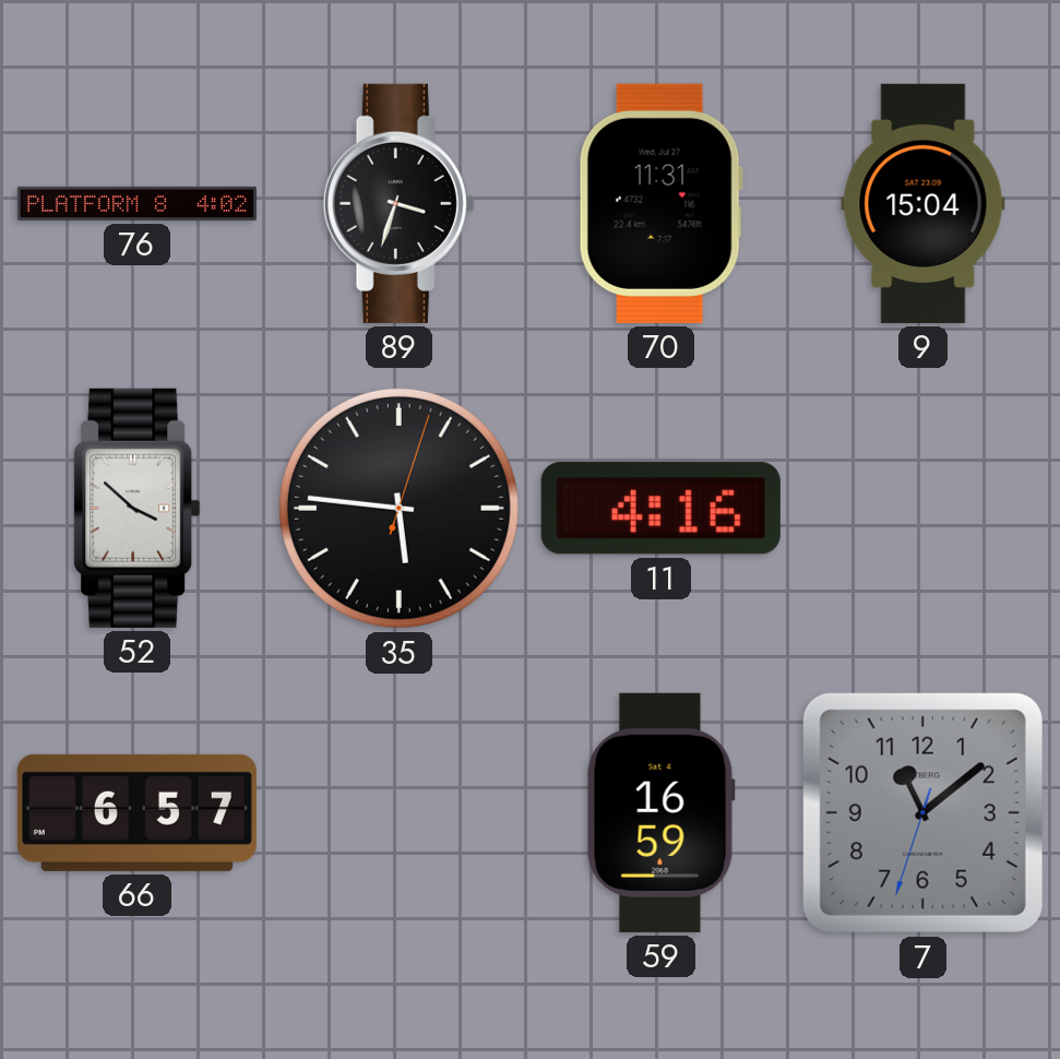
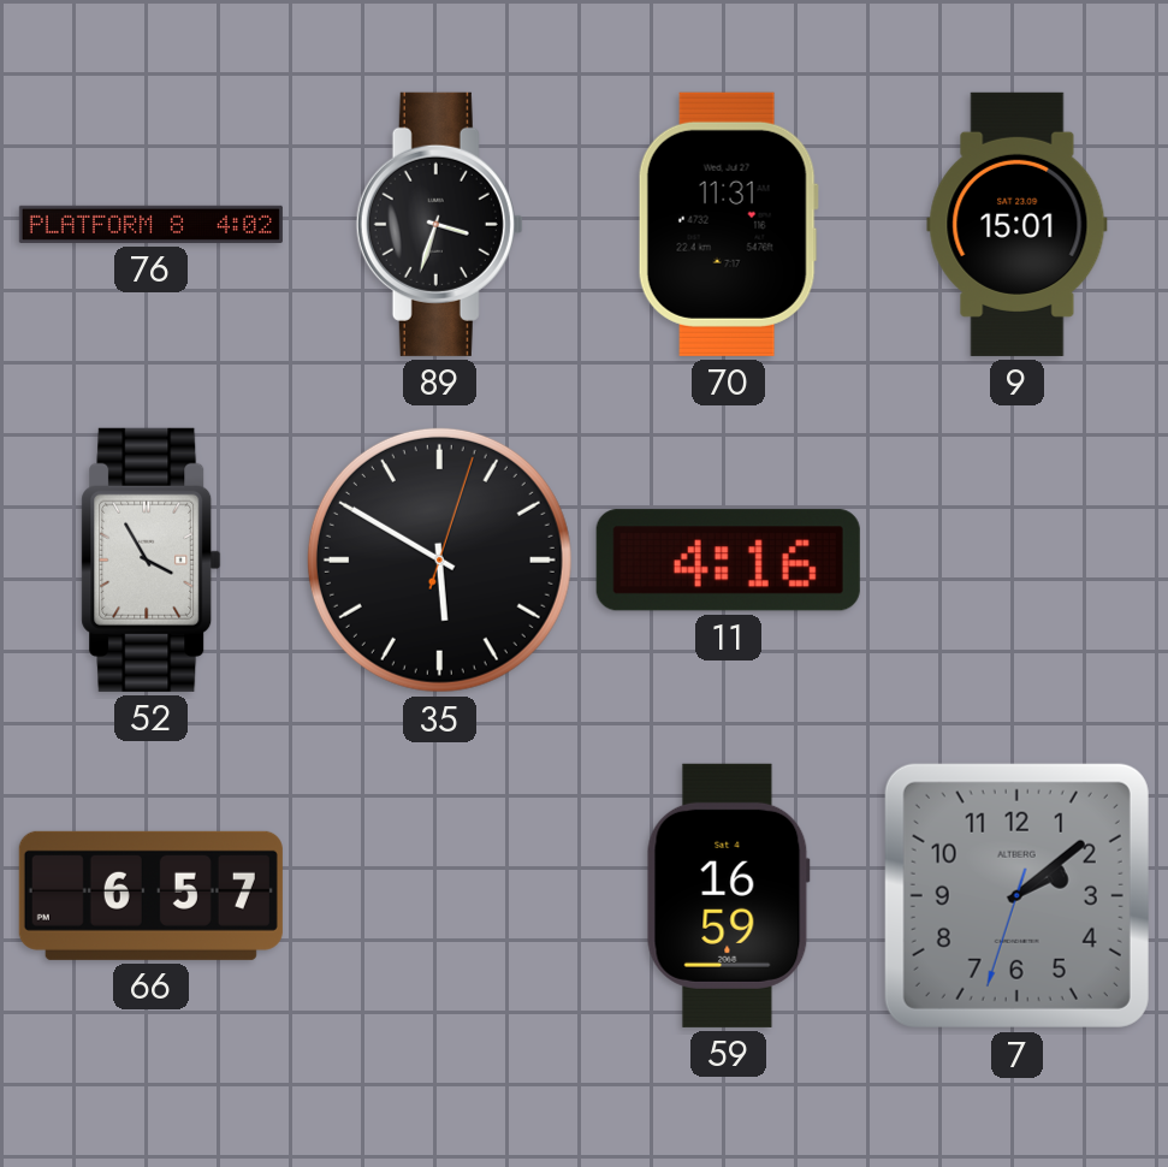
9: 15:04 -> 15:01
52: 3:52 -> 3:55
35: 5:46 -> 5:50
7: 11:08 -> 2:08
